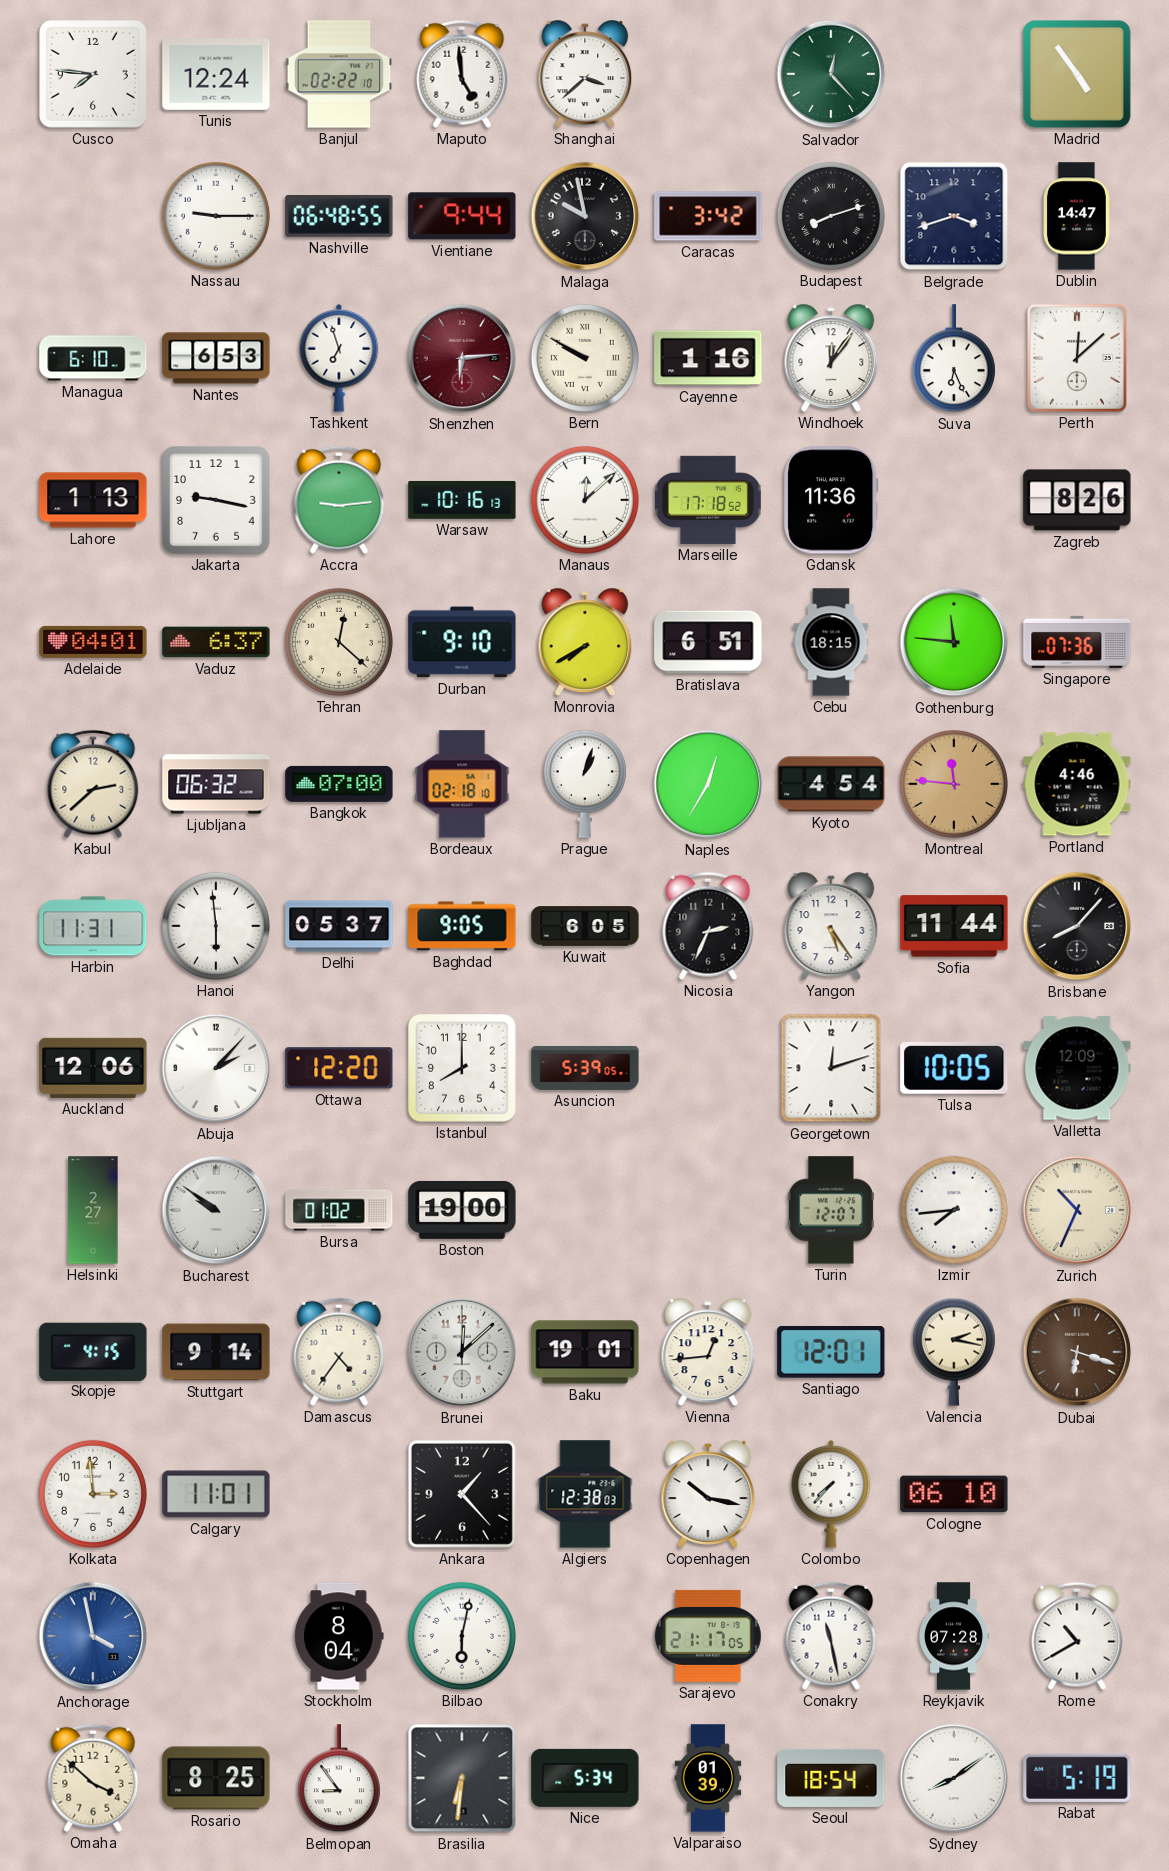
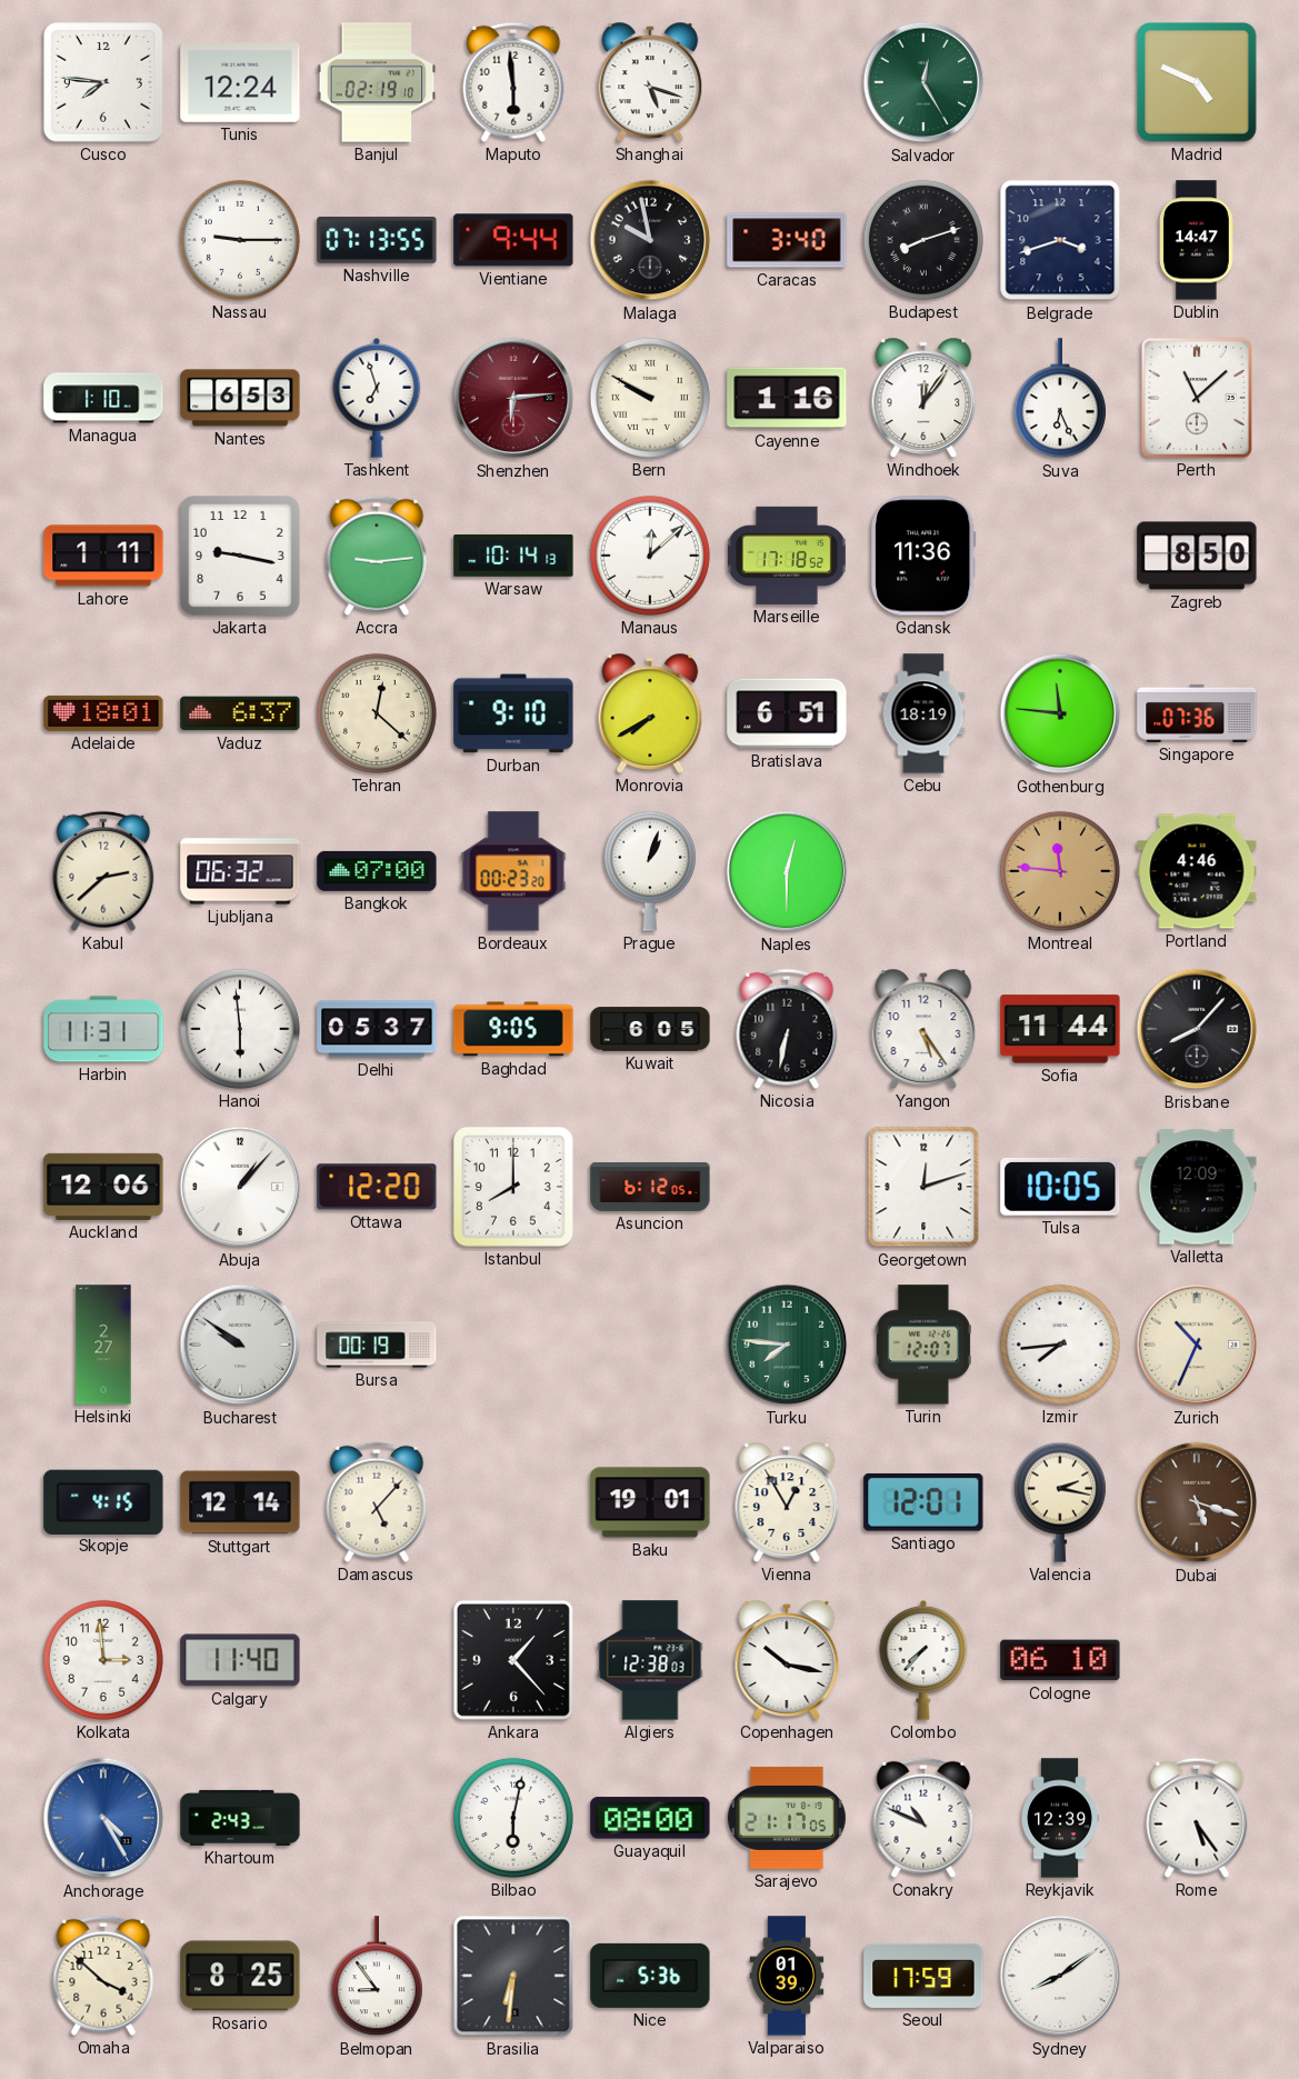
Banjul: 02:22 -> 02:19
Maputo: 4:59 -> 5:59
Shanghai: 3:38 -> 5:18
Salvador: 12:23 -> 12:25
Madrid: 4:54 -> 4:49
Nashville: 06:48 -> 07:13
Caracas: 3:42 -> 3:40
Managua: 6:10 -> 1:10
Perth: 12:08 -> 11:08
Lahore: 1:13 -> 1:11
Warsaw: 10:16 -> 10:14
Zagreb: 8:26 -> 8:50
Adelaide: 04:01 -> 18:01
Cebu: 18:15 -> 18:19
Bordeaux: 02:18 -> 00:23
Naples: 12:35 -> 12:30
Kyoto: 4:54 -> none
Nicosia: 2:34 -> 6:32
Abuja: 2:07 -> 1:07
Asuncion: 5:39 -> 6:12
Bursa: 01:02 -> 00:19
Boston: 19:00 -> none
Turku: none -> 7:46
Stuttgart: 9:14 -> 12:14
Damascus: 4:36 -> 5:07
Brunei: 12:08 -> none
Vienna: 12:44 -> 12:55
Dubai: 6:18 -> 5:18
Calgary: 11:01 -> 11:40
Anchorage: 3:58 -> 4:25
Khartoum: none -> 2:43
Stockholm: 8:04 -> none
Guayaquil: none -> 08:00
Conakry: 11:28 -> 10:49
Reykjavik: 07:28 -> 12:39
Rome: 10:40 -> 5:24
Nice: 5:34 -> 5:36
Seoul: 18:54 -> 17:59
Rabat: 5:19 -> none
